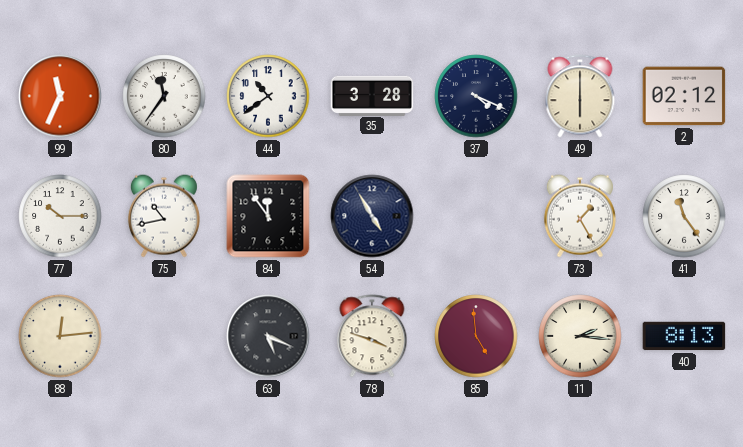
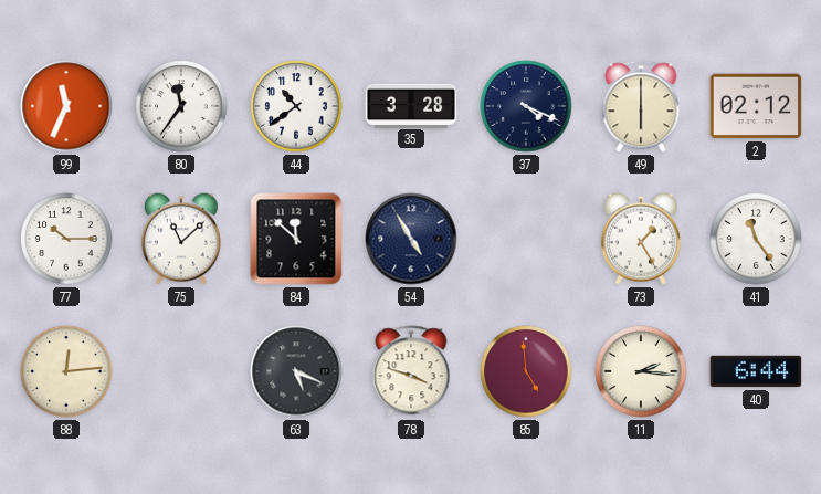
75: 10:43 -> 11:08
84: 11:54 -> 11:52
40: 8:13 -> 6:44
